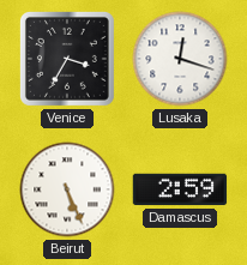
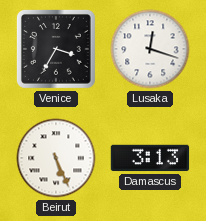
Damascus: 2:59 -> 3:13
